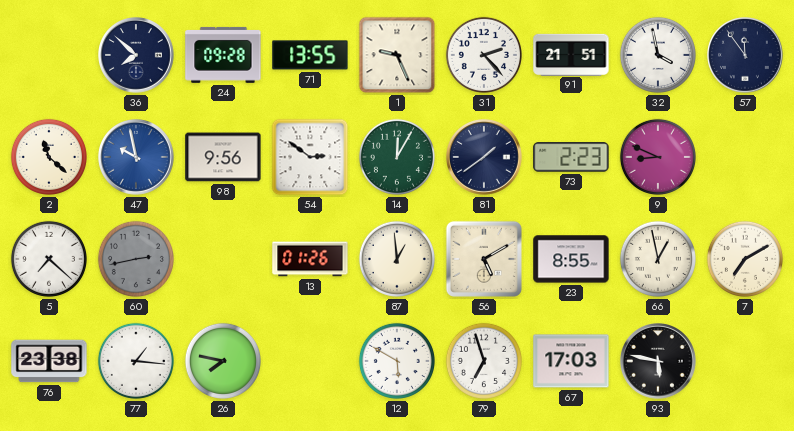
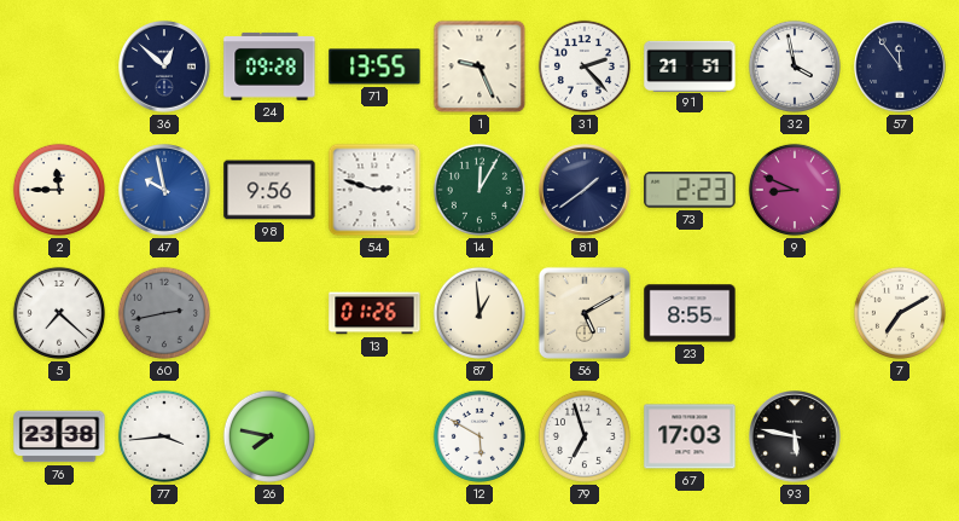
36: 7:52 -> 12:52
2: 11:22 -> 11:45
54: 2:51 -> 2:48
66: 12:58 -> none
77: 1:16 -> 3:44
